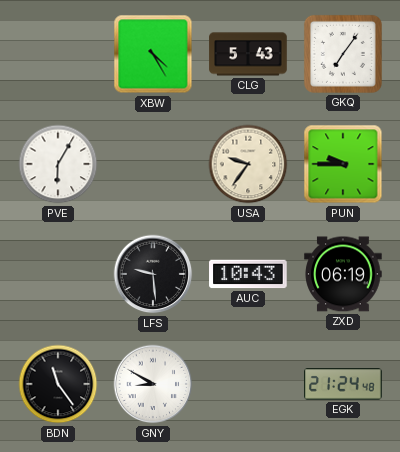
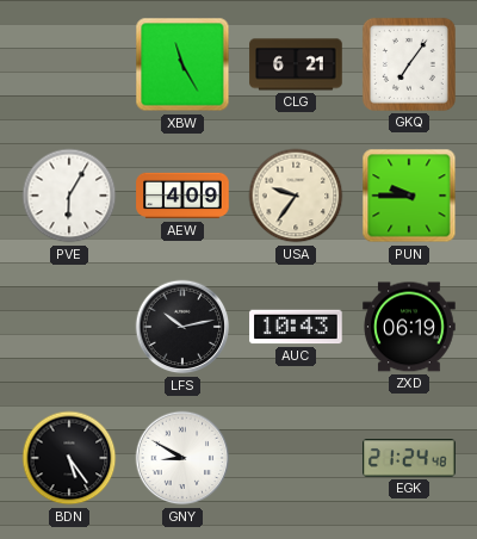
XBW: 4:25 -> 11:25
CLG: 5:43 -> 6:21
AEW: none -> 4:09
LFS: 9:29 -> 10:13
BDN: 11:24 -> 5:24
